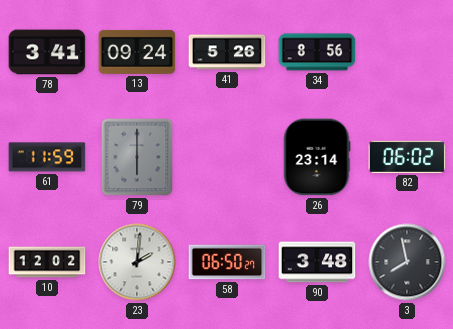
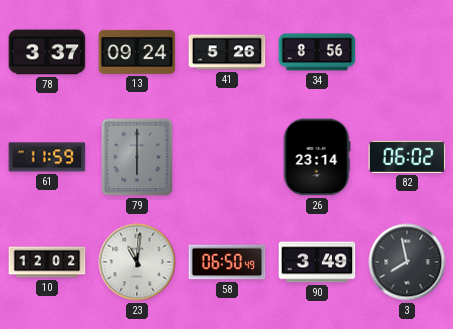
78: 3:41 -> 3:37
23: 2:01 -> 11:01
58: 06:50:27 -> 06:50:49
90: 3:48 -> 3:49
